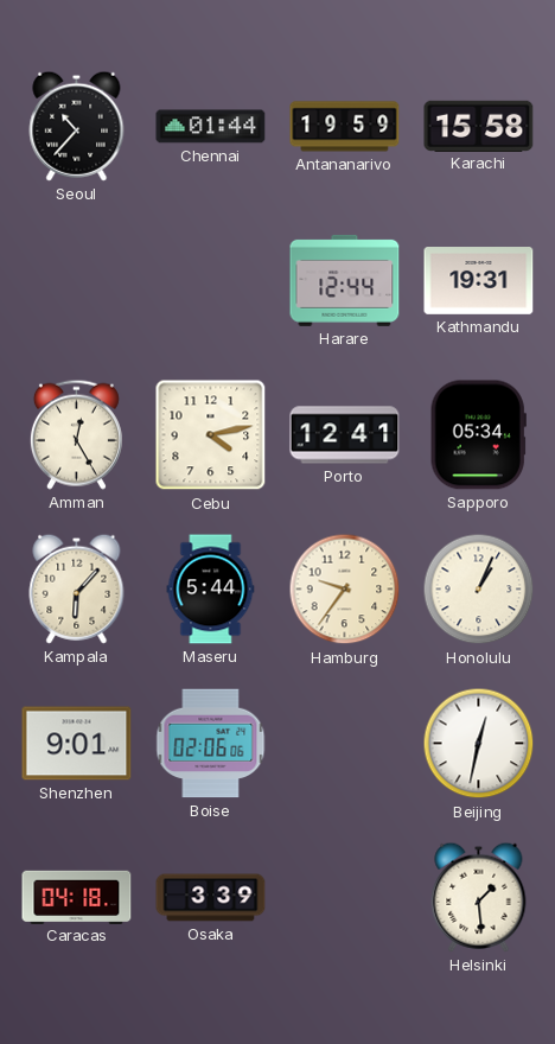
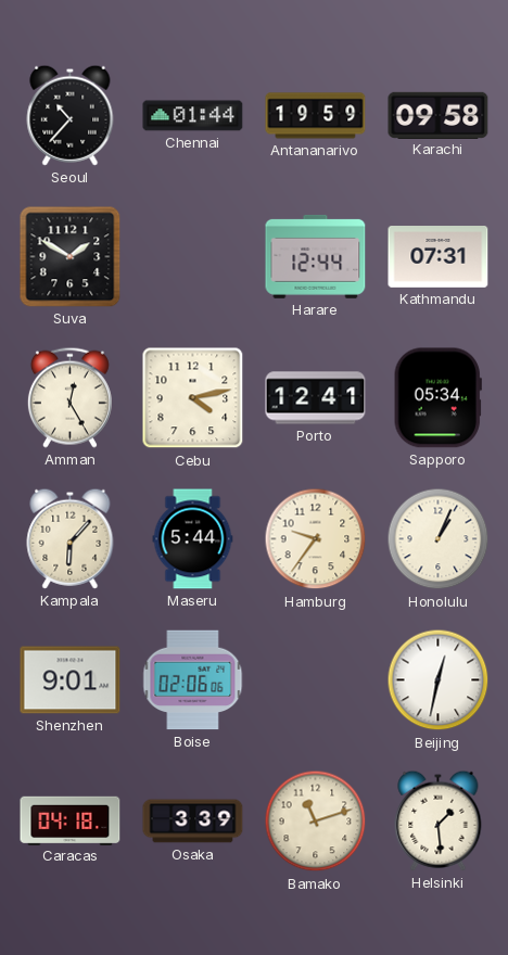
Karachi: 15:58 -> 09:58
Suva: none -> 1:50
Kathmandu: 19:31 -> 07:31
Bamako: none -> 11:12
